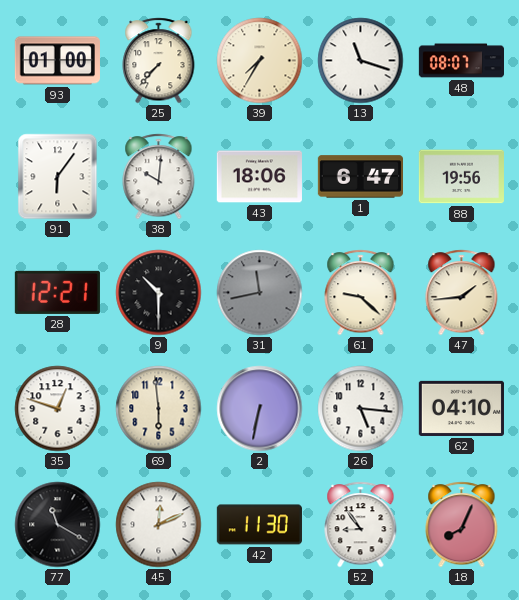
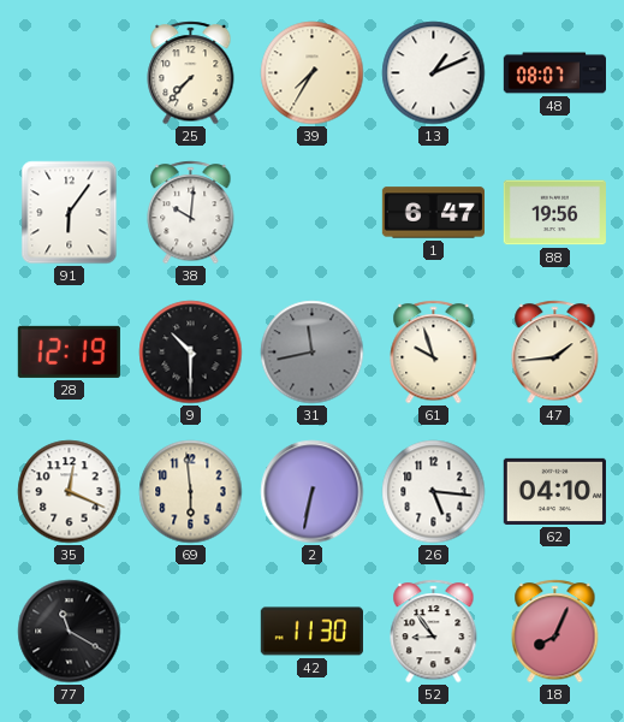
93: 01:00 -> none
13: 11:18 -> 1:11
43: 18:06 -> none
28: 12:21 -> 12:19
61: 9:22 -> 9:57
35: 12:48 -> 12:19
45: 12:11 -> none
